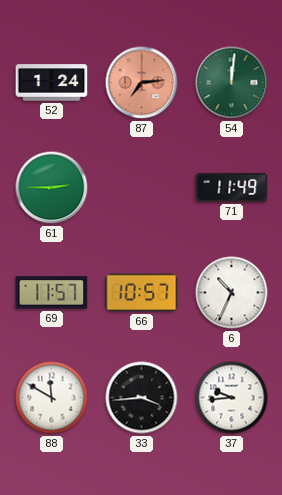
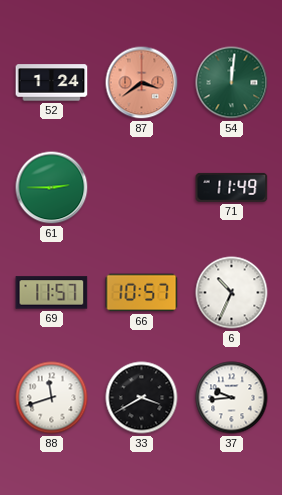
87: 7:14 -> 3:39
88: 11:50 -> 11:42
33: 3:44 -> 3:40
